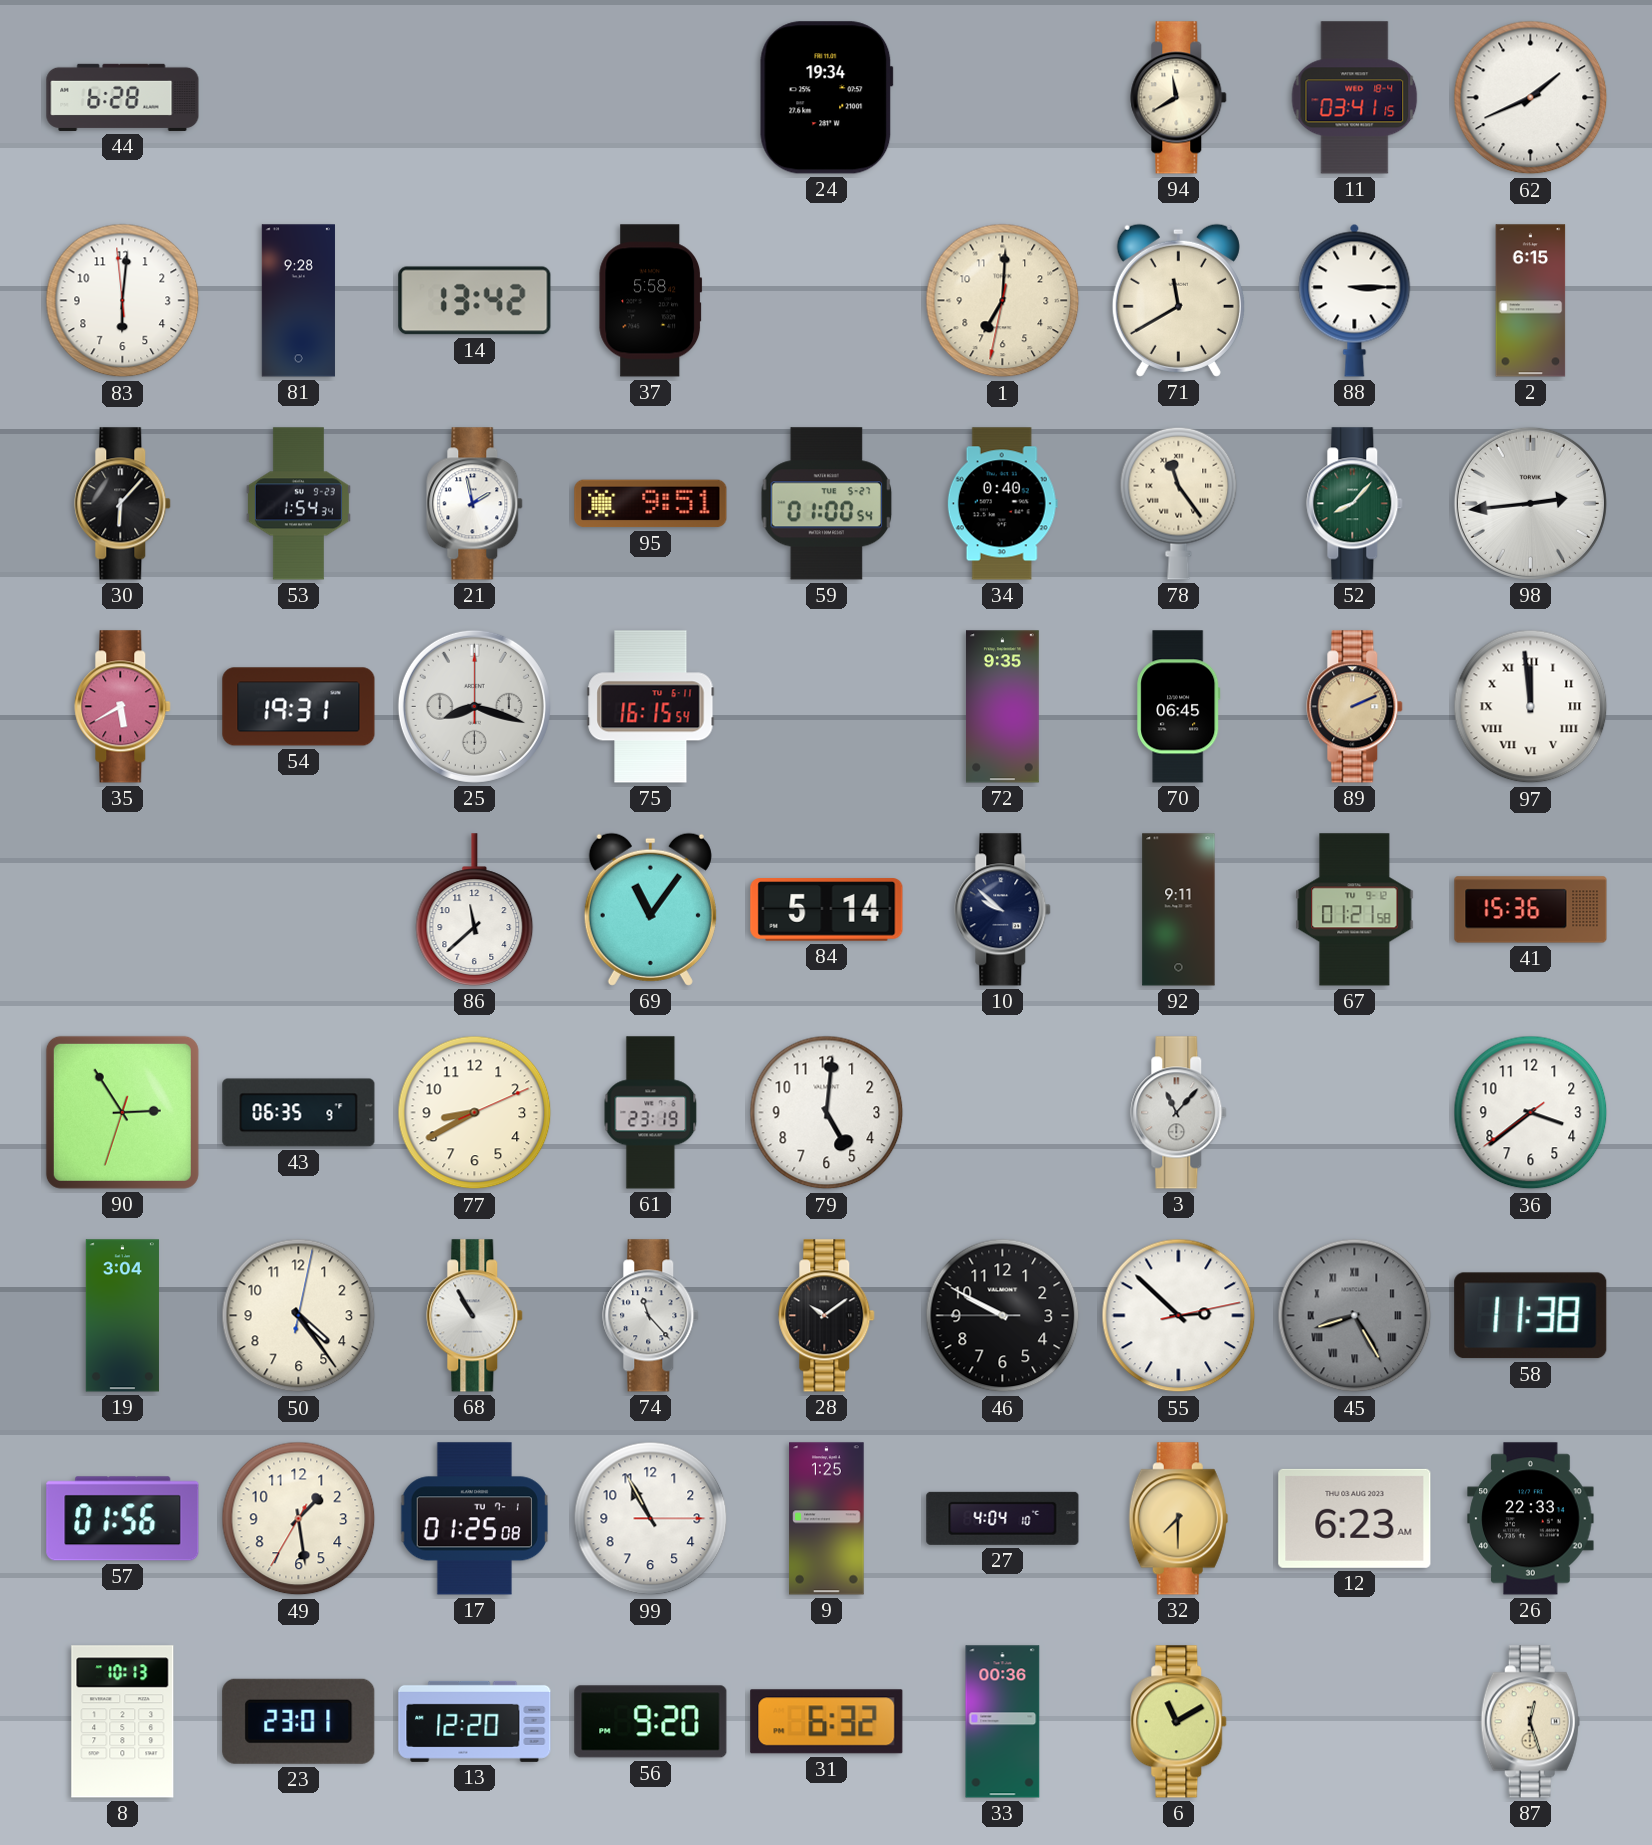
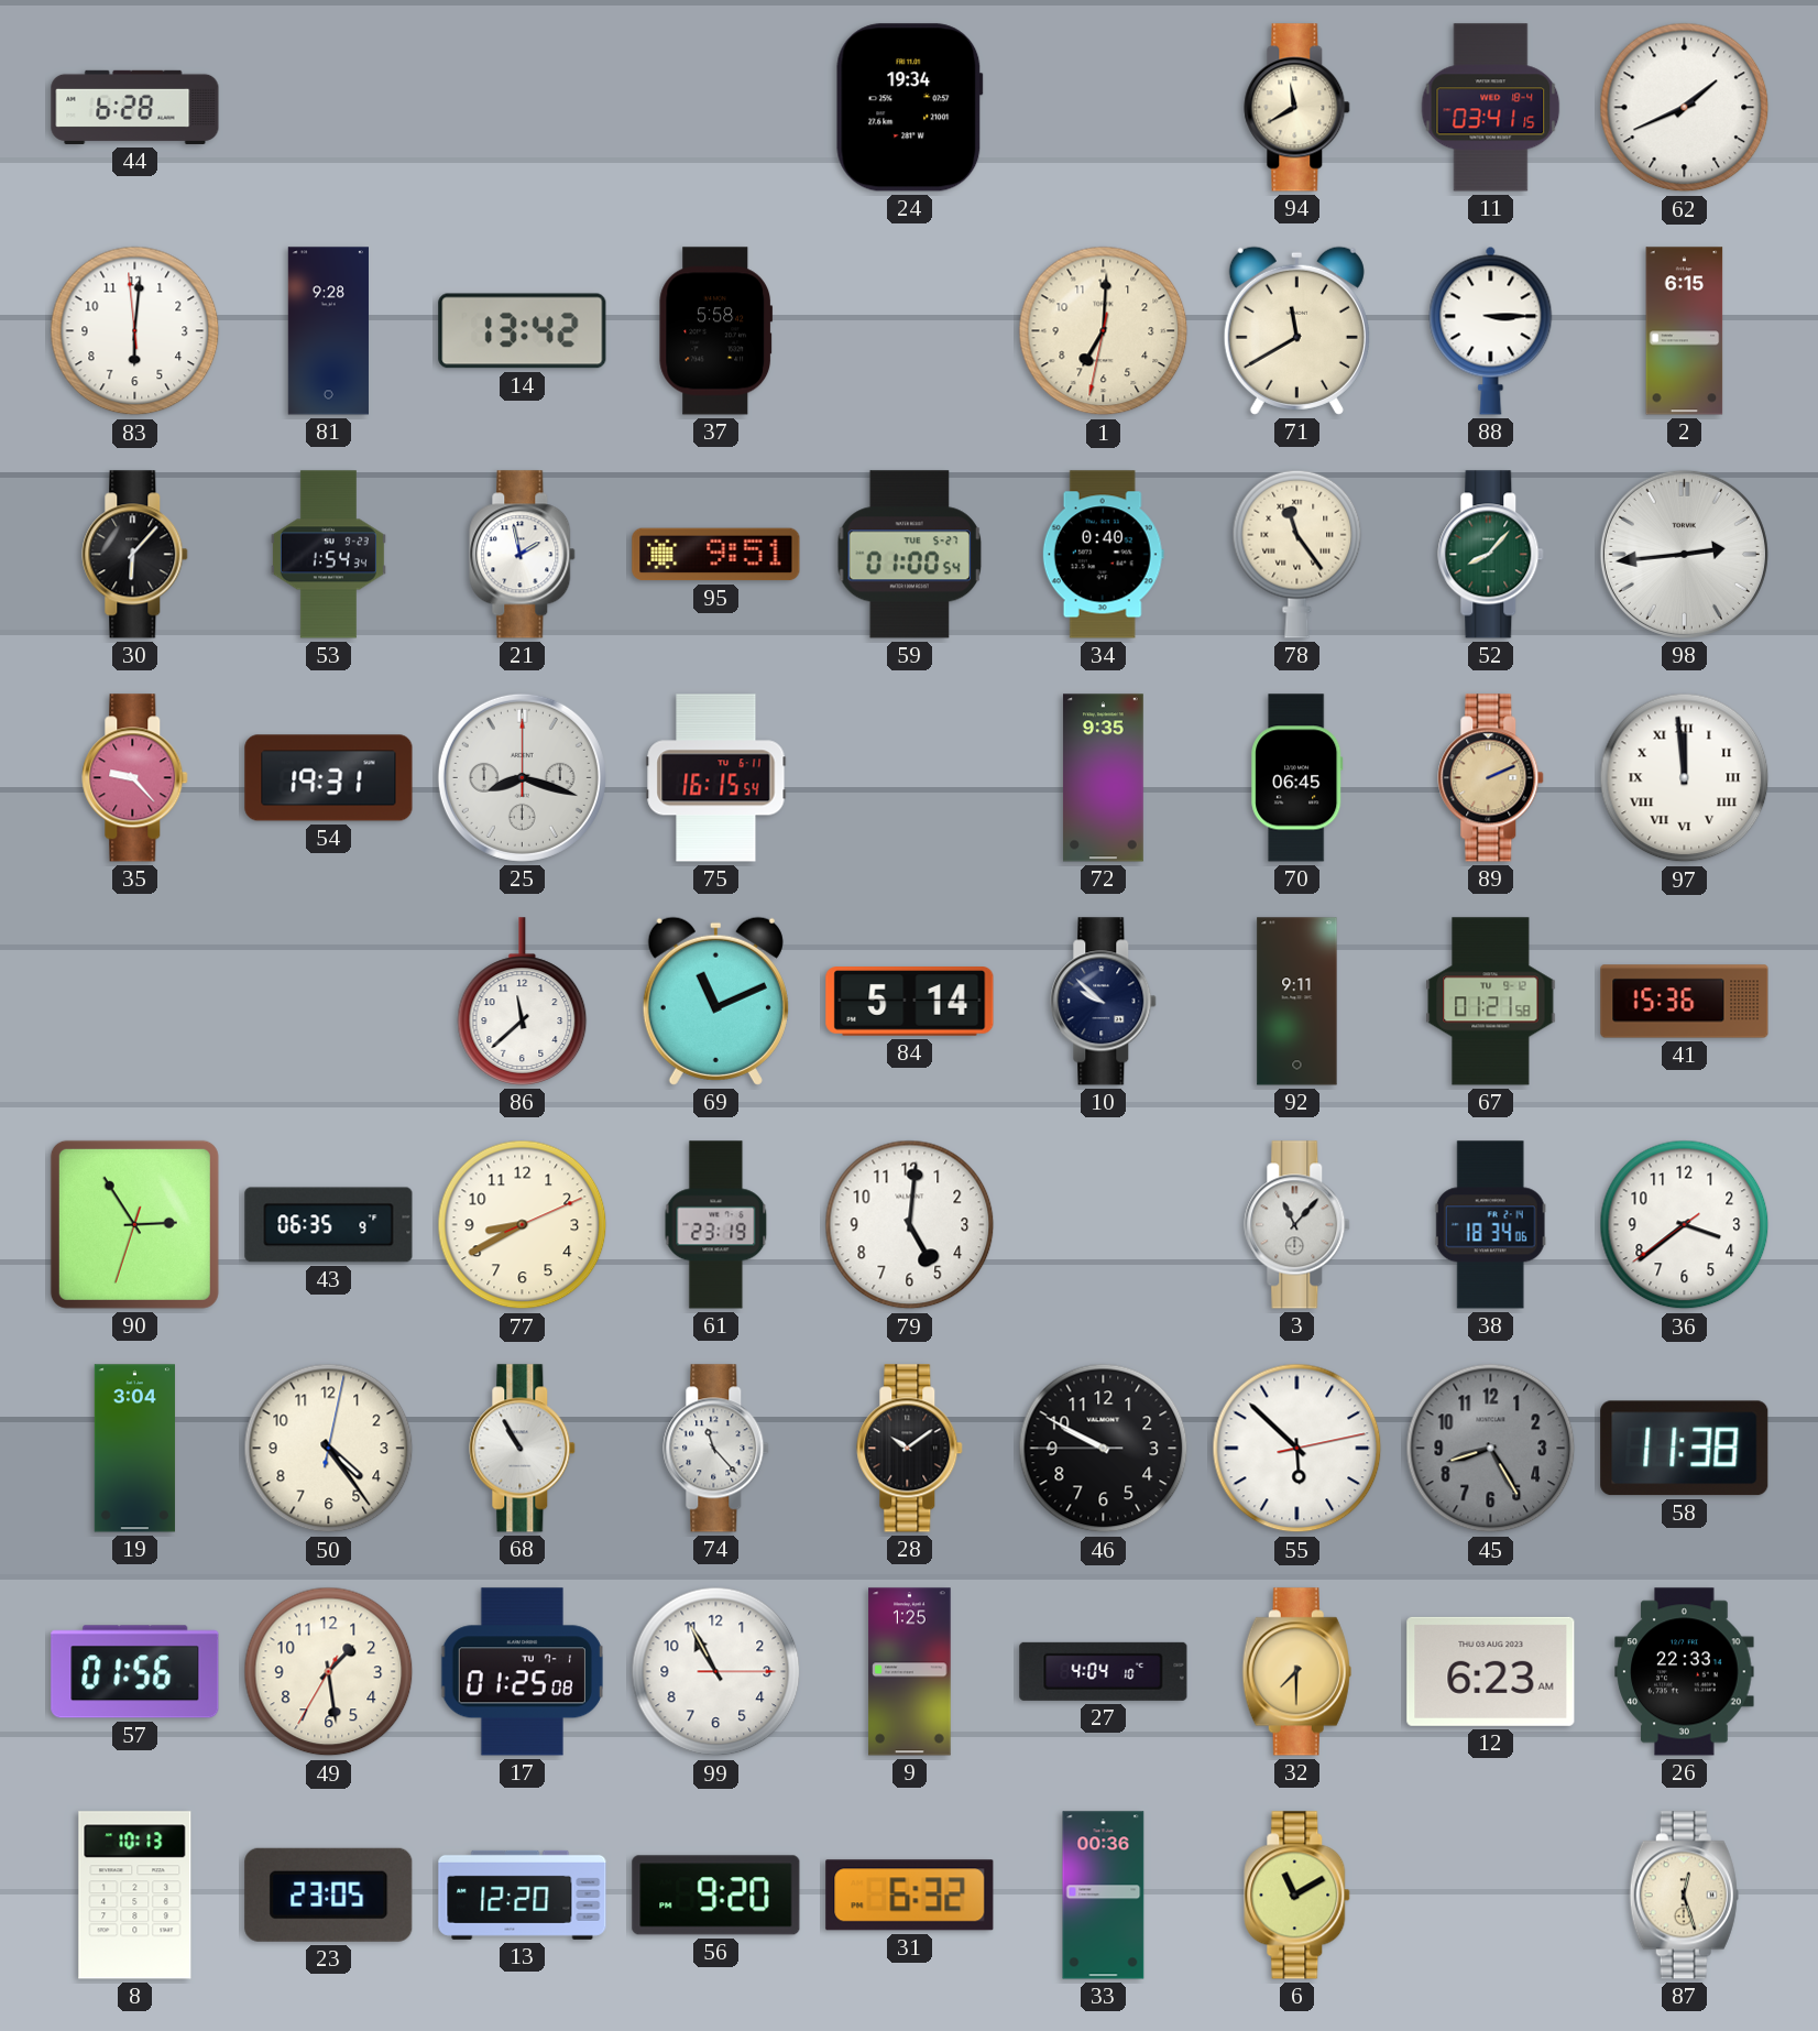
35: 5:40 -> 9:23
69: 11:06 -> 11:11
38: none -> 18:34
55: 2:52 -> 5:52
45 numerals: Roman -> Arabic
23: 23:01 -> 23:05
